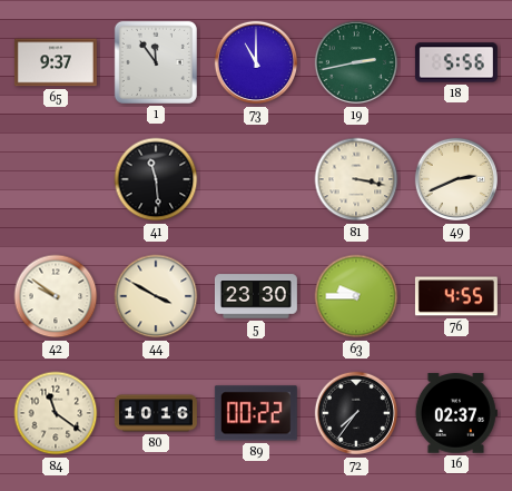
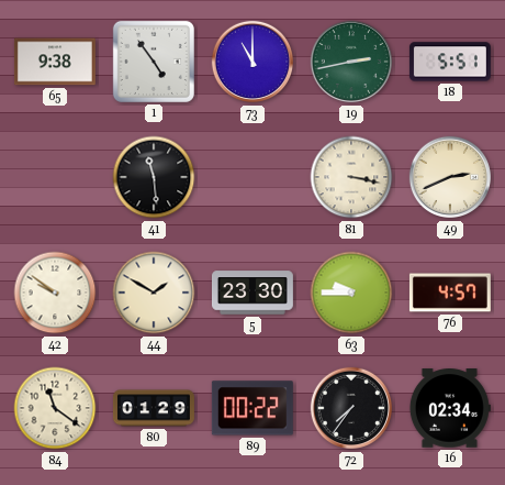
65: 9:37 -> 9:38
1: 11:54 -> 4:54
18: 5:56 -> 5:51
44: 3:50 -> 1:50
76: 4:55 -> 4:57
80: 10:16 -> 01:29
16: 02:37 -> 02:34
